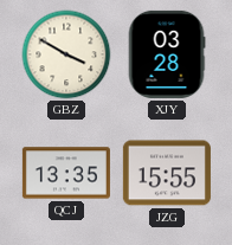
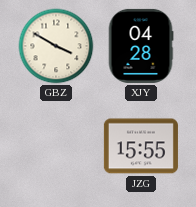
XJY: 03:28 -> 04:28
QCJ: 13:35 -> none
